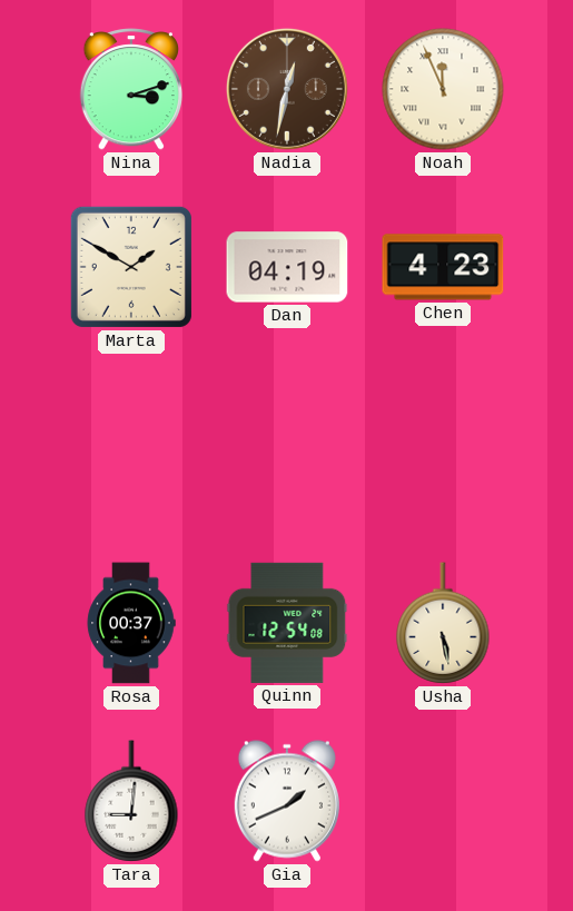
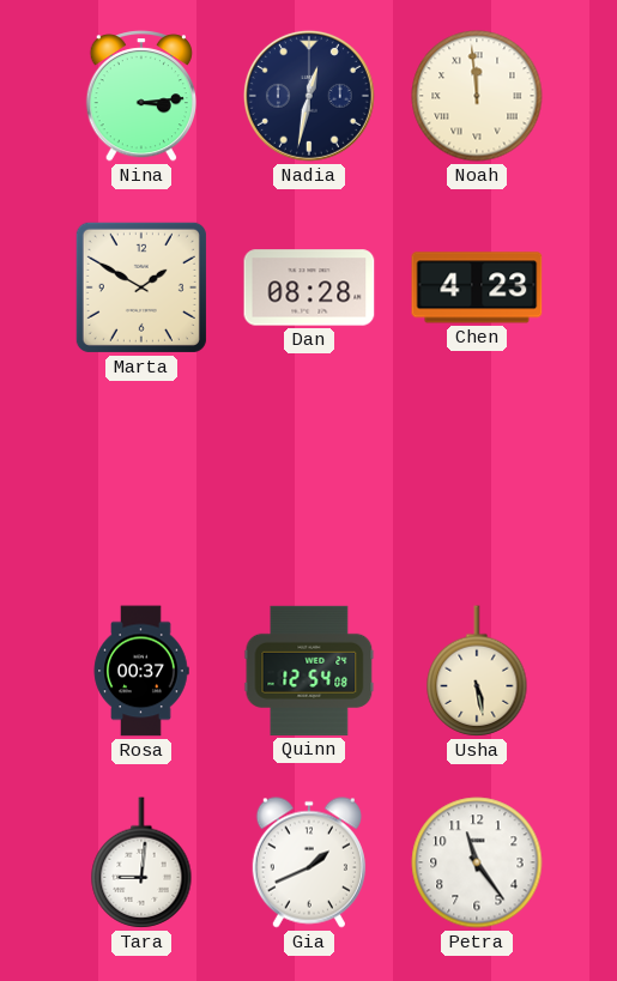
Nina: 3:12 -> 3:14
Nadia dial: brown -> navy
Noah: 11:56 -> 11:59
Dan: 04:19 -> 08:28
Petra: none -> 11:24
